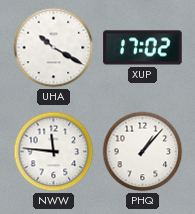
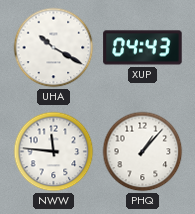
XUP: 17:02 -> 04:43
